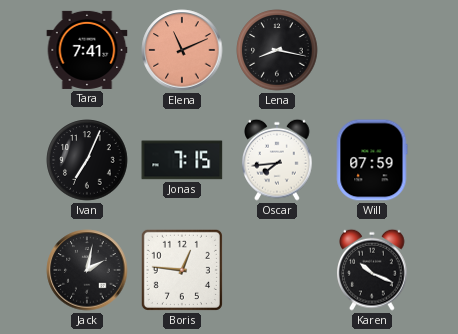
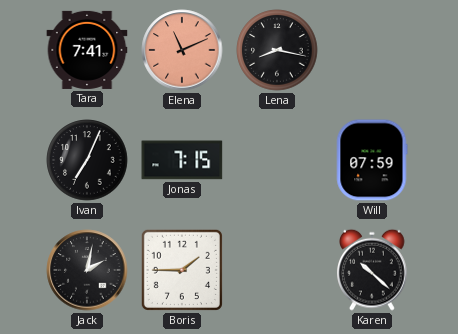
Oscar: 7:44 -> none
Boris: 12:46 -> 1:45
Karen: 10:19 -> 10:22
